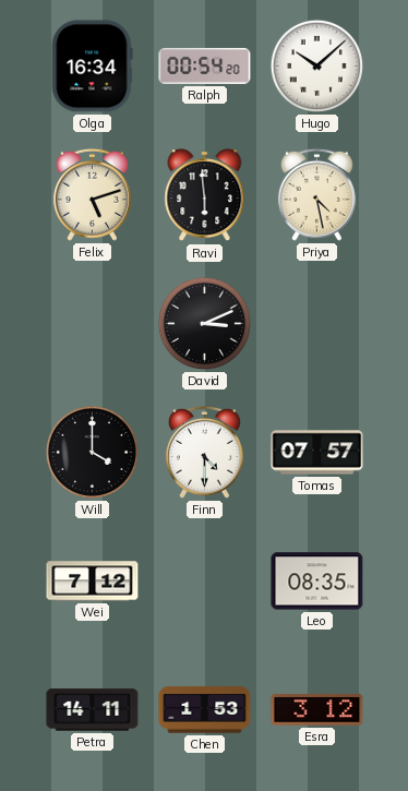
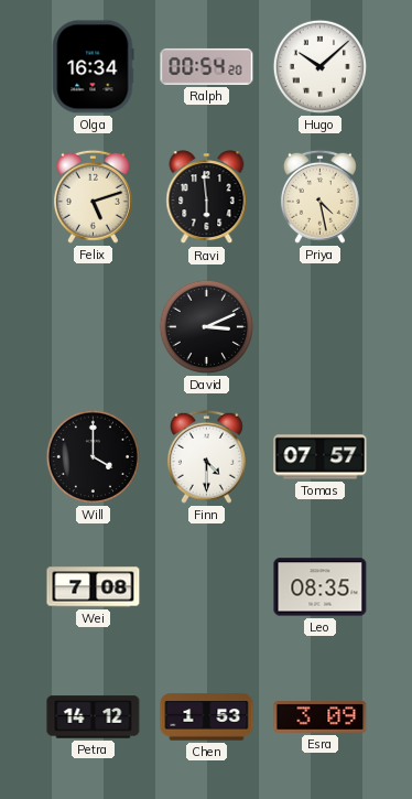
Wei: 7:12 -> 7:08
Petra: 14:11 -> 14:12
Esra: 3:12 -> 3:09
